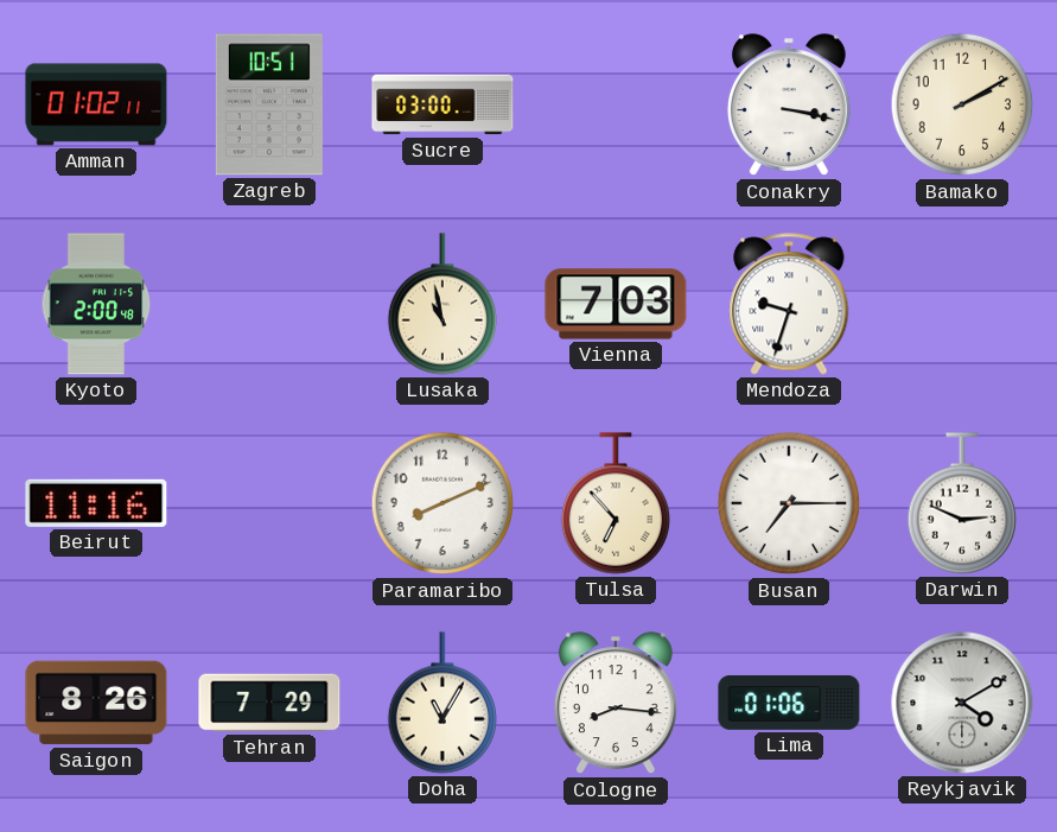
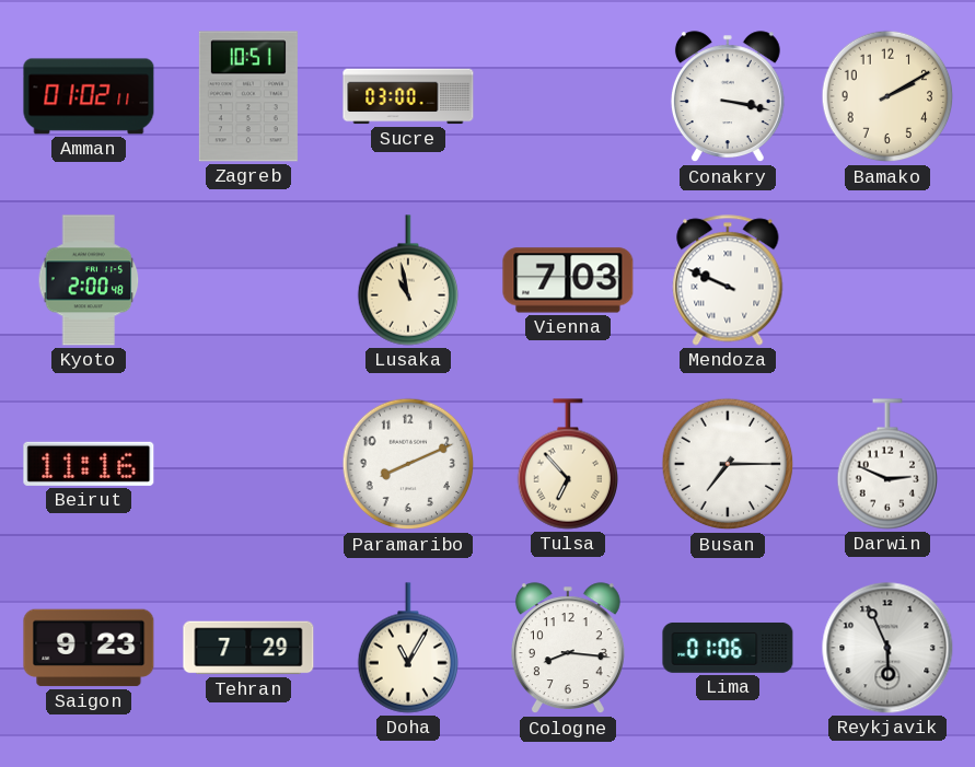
Mendoza: 9:33 -> 9:49
Saigon: 8:26 -> 9:23
Reykjavik: 4:10 -> 5:56
